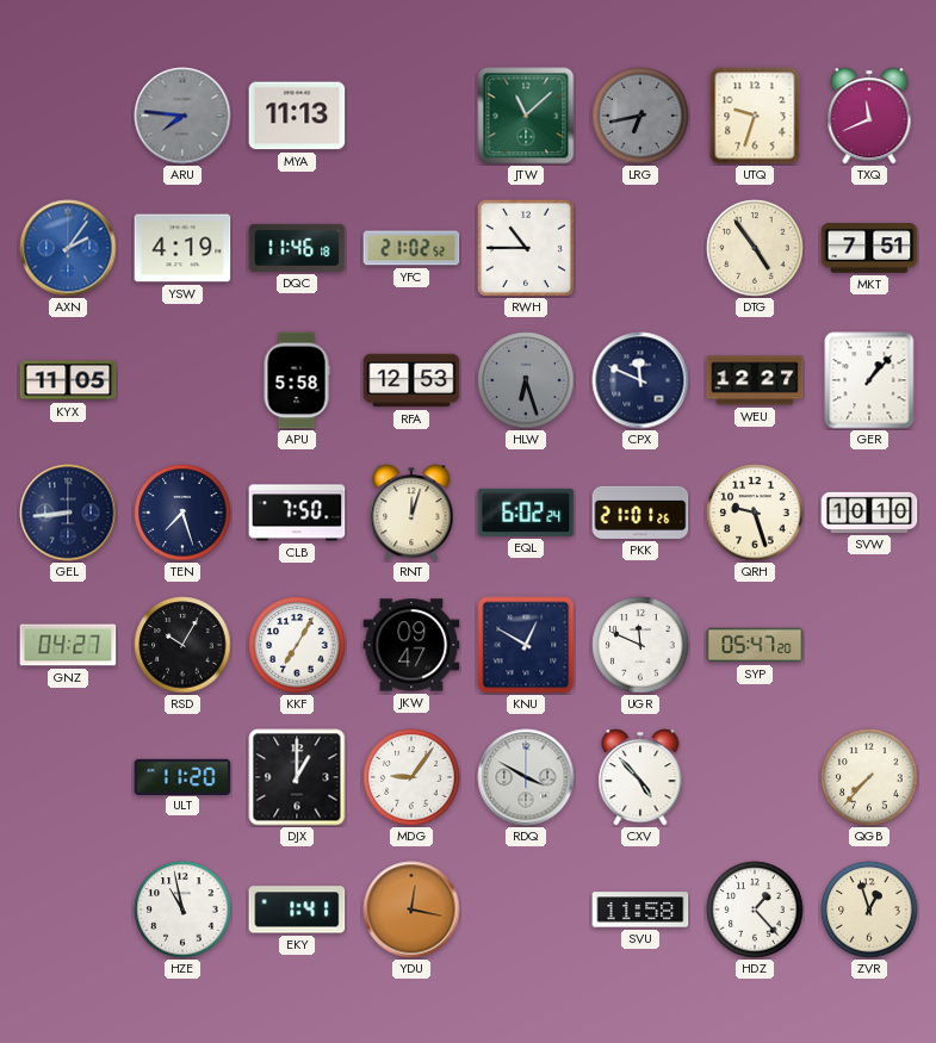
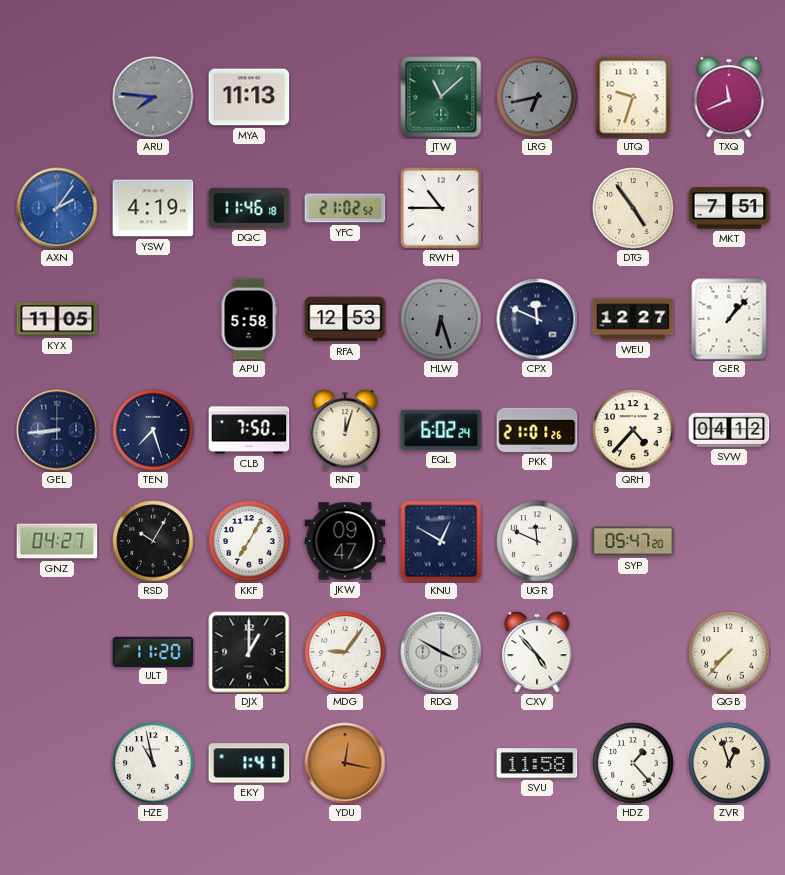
QRH: 9:27 -> 4:37
SVW: 10:10 -> 04:12
